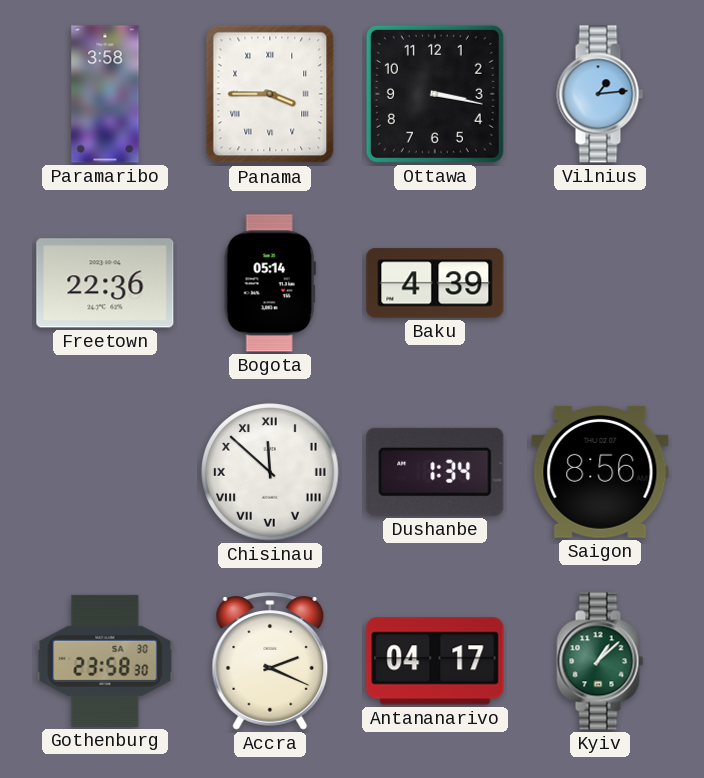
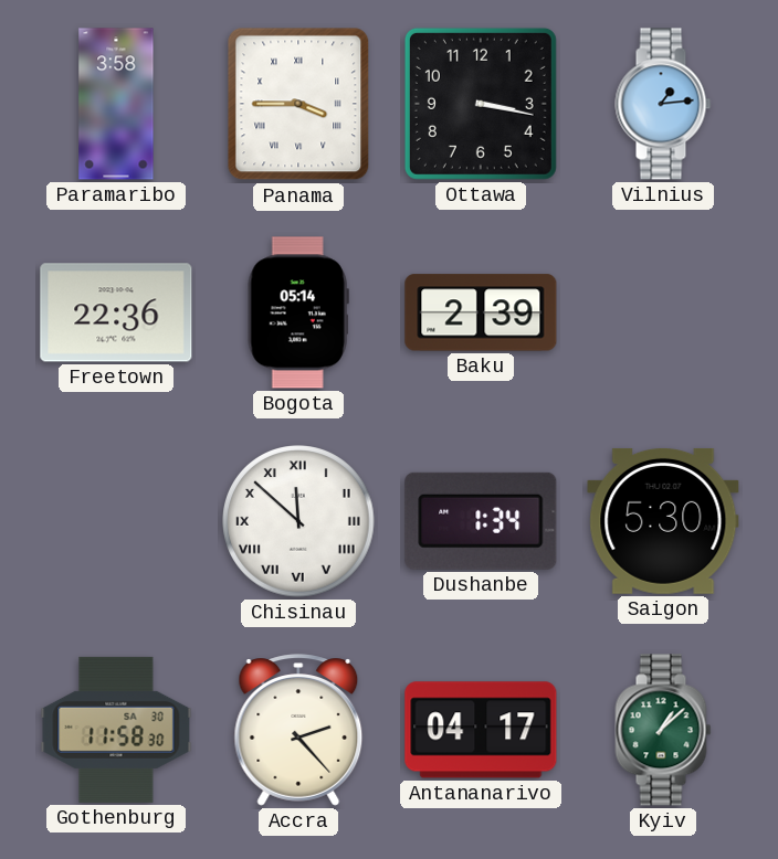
Baku: 4:39 -> 2:39
Saigon: 8:56 -> 5:30
Gothenburg: 23:58 -> 11:58
Accra: 2:19 -> 2:23
